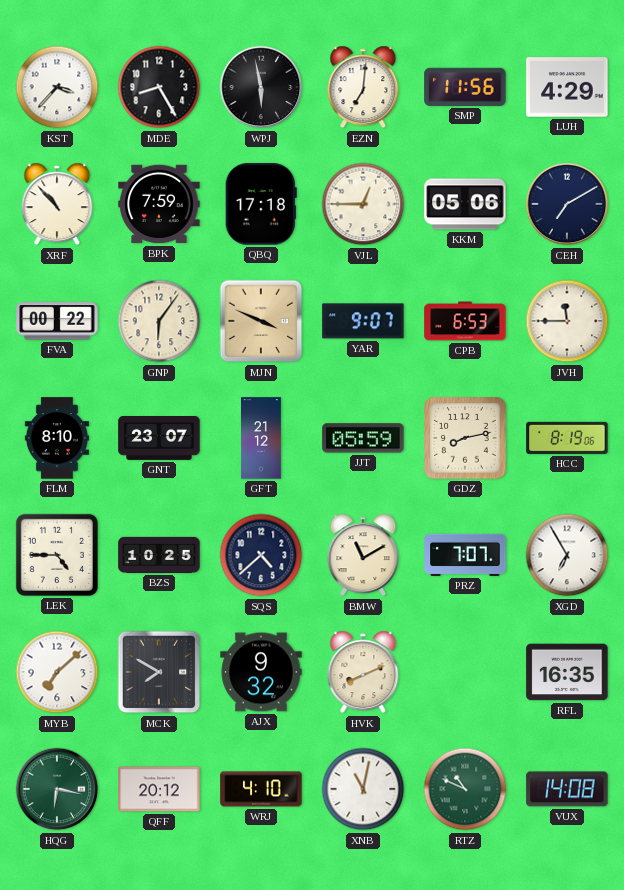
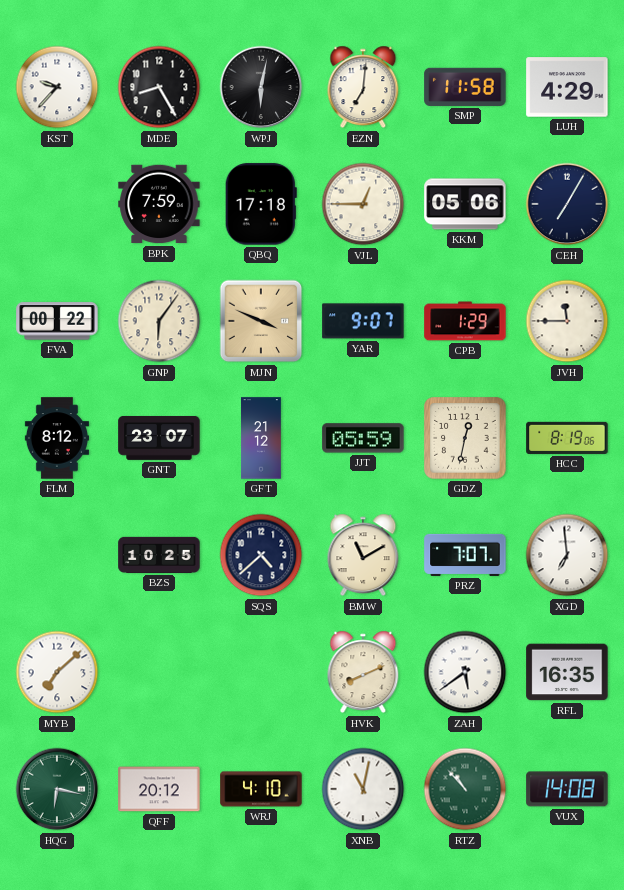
KST: 3:37 -> 9:37
WPJ: 5:58 -> 6:02
SMP: 11:56 -> 11:58
XRF: 10:53 -> none
CEH: 7:10 -> 7:05
CPB: 6:53 -> 1:29
FLM: 8:10 -> 8:12
GDZ: 8:13 -> 12:32
LEK: 4:45 -> none
XGD: 6:55 -> 6:59
MCK: 7:50 -> none
AJX: 9:32 -> none
ZAH: none -> 5:39
RTZ: 10:49 -> 10:53
